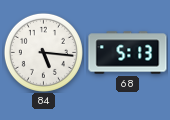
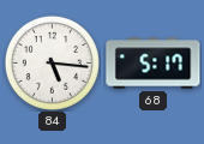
68: 5:13 -> 5:17
